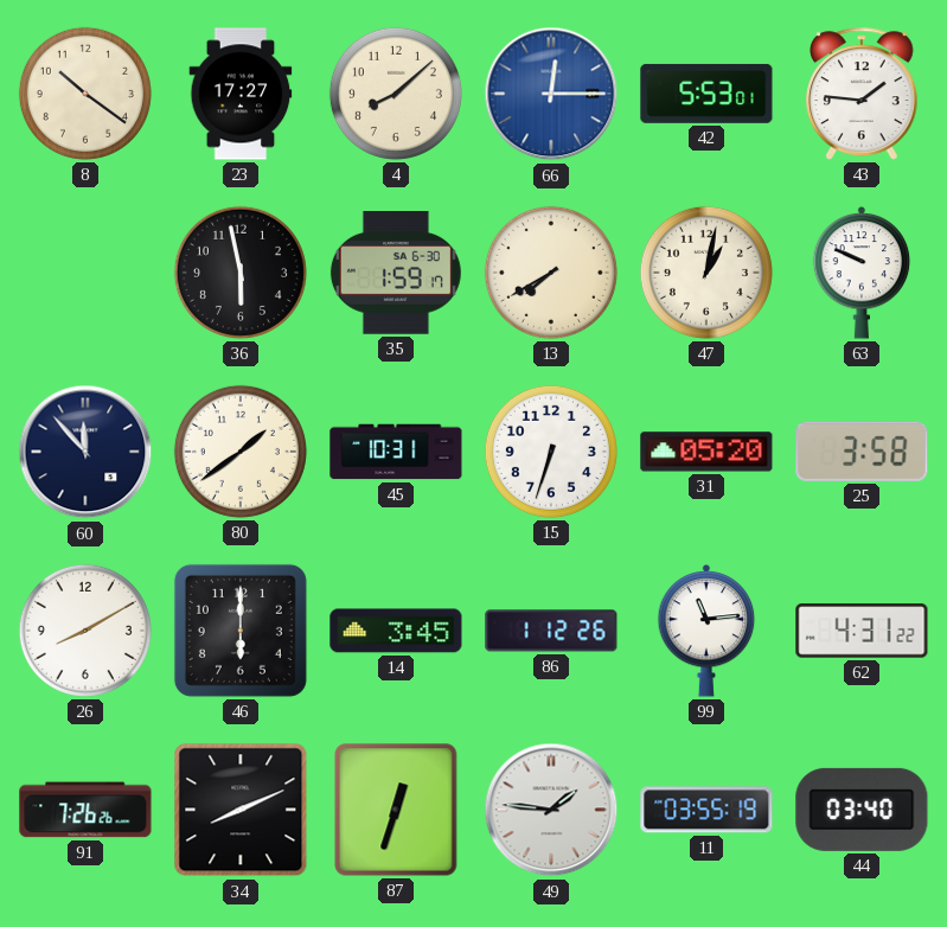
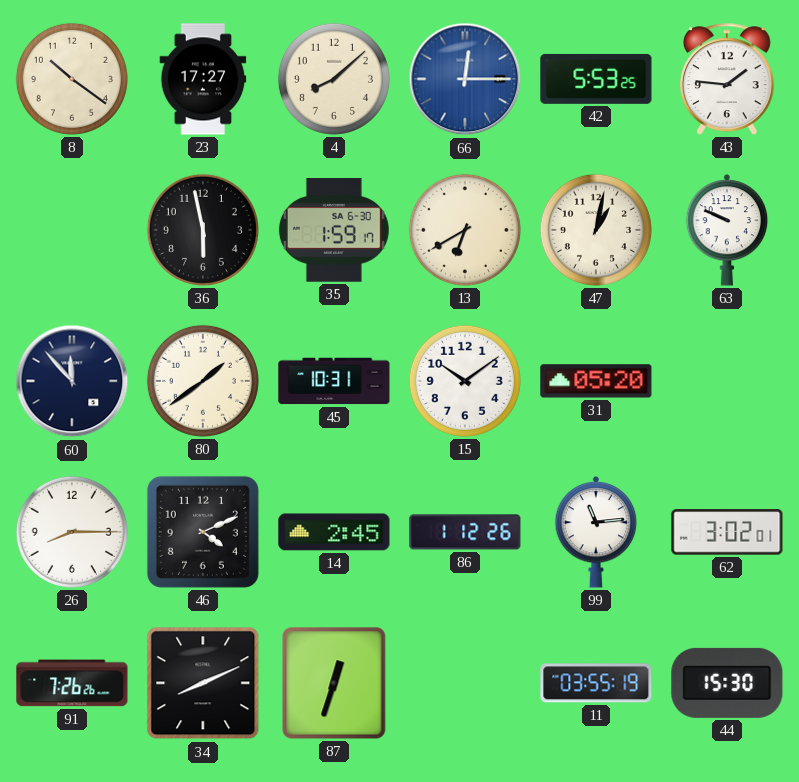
42: 5:53:01 -> 5:53:25
13: 7:40 -> 6:40
15: 6:33 -> 10:09
25: 3:58 -> none
26: 8:10 -> 8:15
46: 6:00 -> 4:11
14: 3:45 -> 2:45
62: 4:31 -> 3:02
49: 1:46 -> none
44: 03:40 -> 15:30
